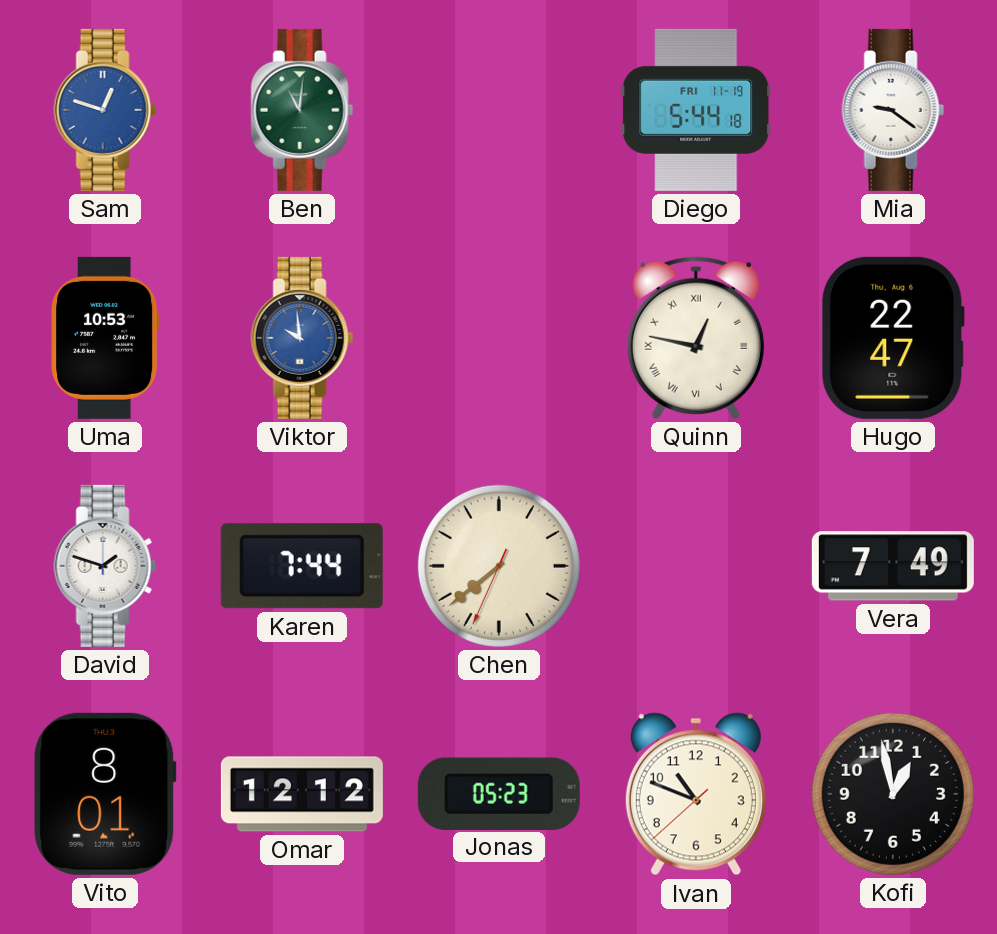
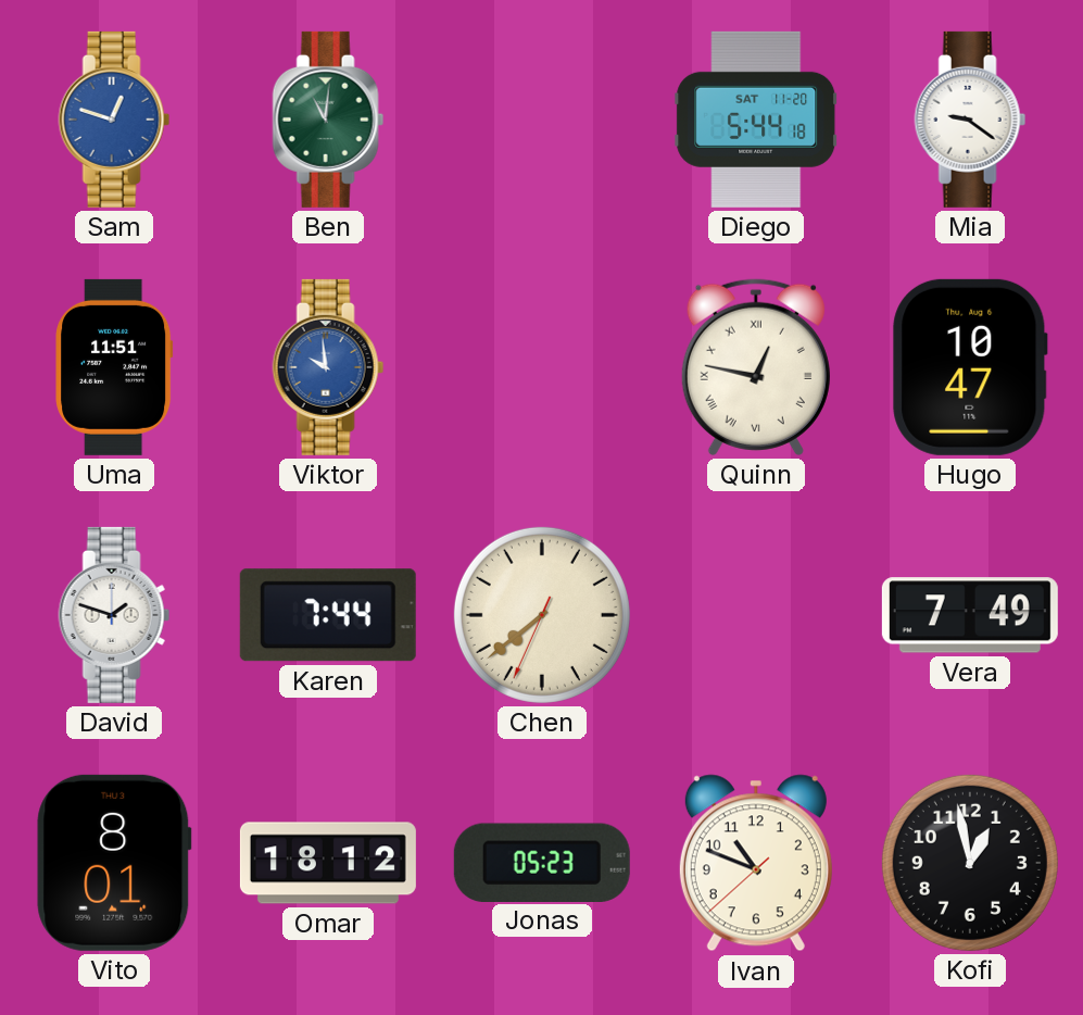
Diego date: FRI 11-19 -> SAT 11-20
Uma: 10:53 -> 11:51
Hugo: 22:47 -> 10:47
Omar: 12:12 -> 18:12
